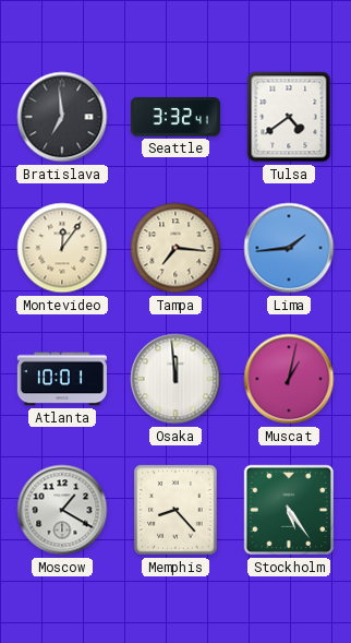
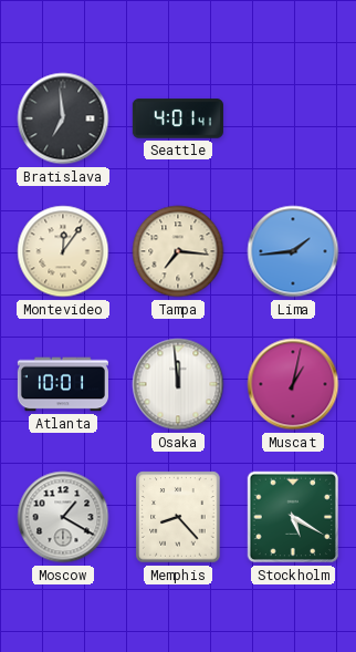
Seattle: 3:32 -> 4:01
Tulsa: 4:39 -> none
Stockholm: 5:24 -> 5:20
